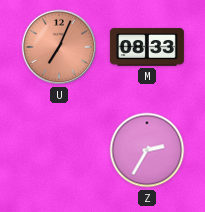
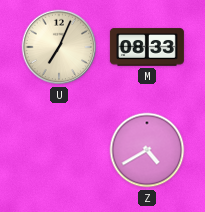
U dial: salmon -> cream
Z: 2:35 -> 4:40
